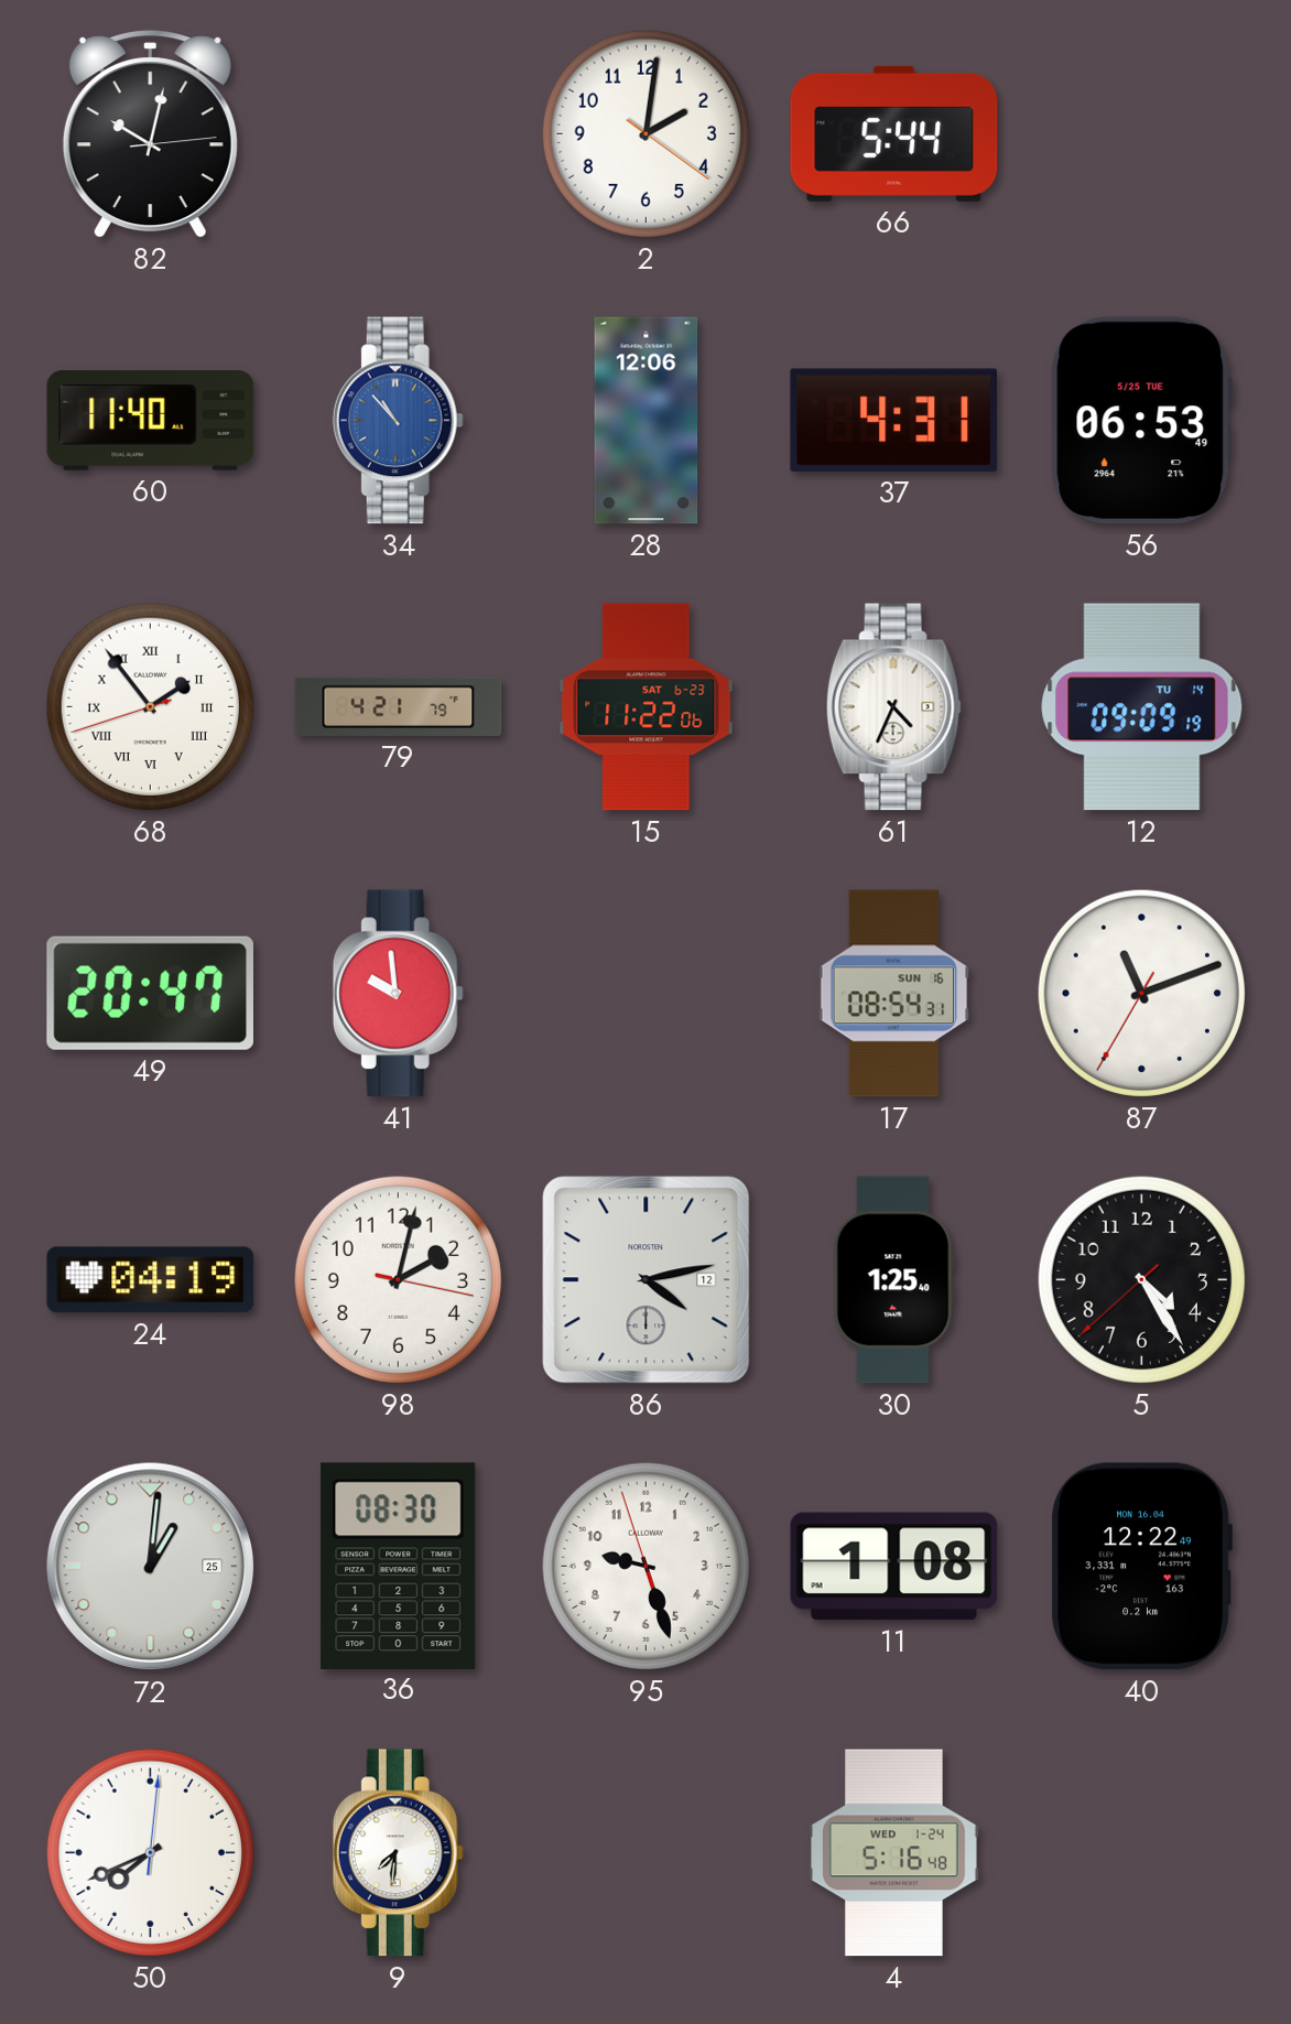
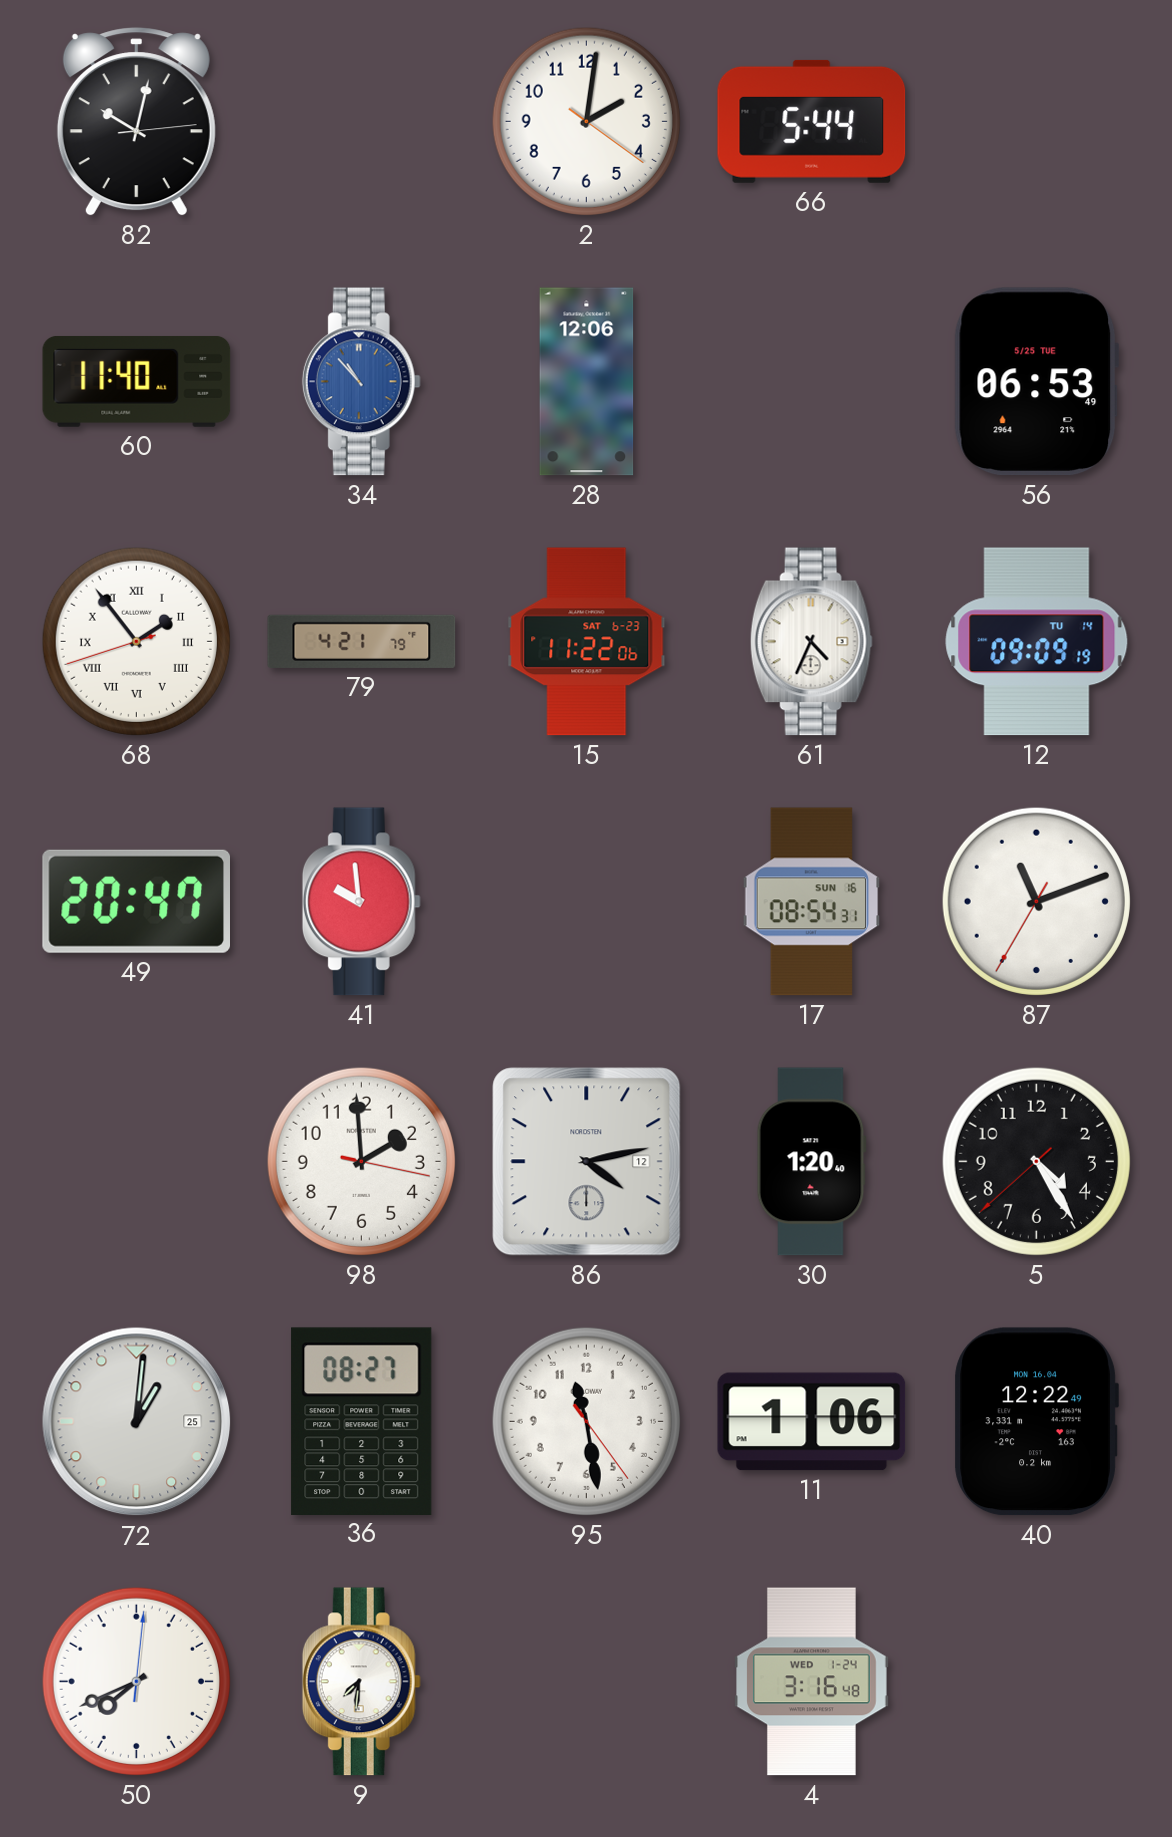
37: 4:31 -> none
24: 04:19 -> none
98: 2:02 -> 1:59
30: 1:25 -> 1:20
36: 08:30 -> 08:27
95: 9:26 -> 11:28
11: 1:08 -> 1:06
4: 5:16 -> 3:16
